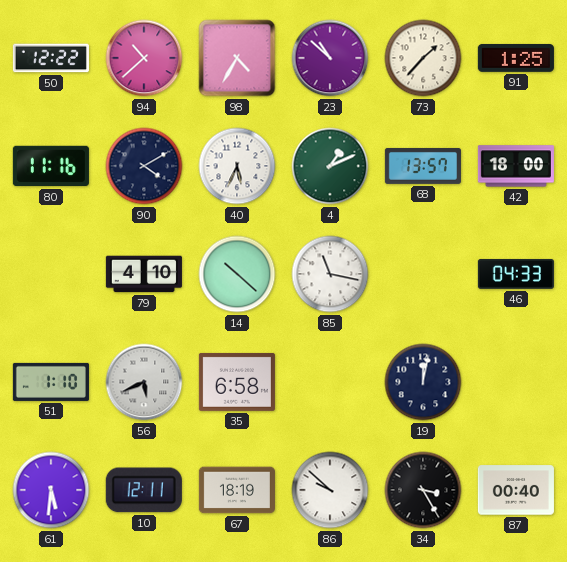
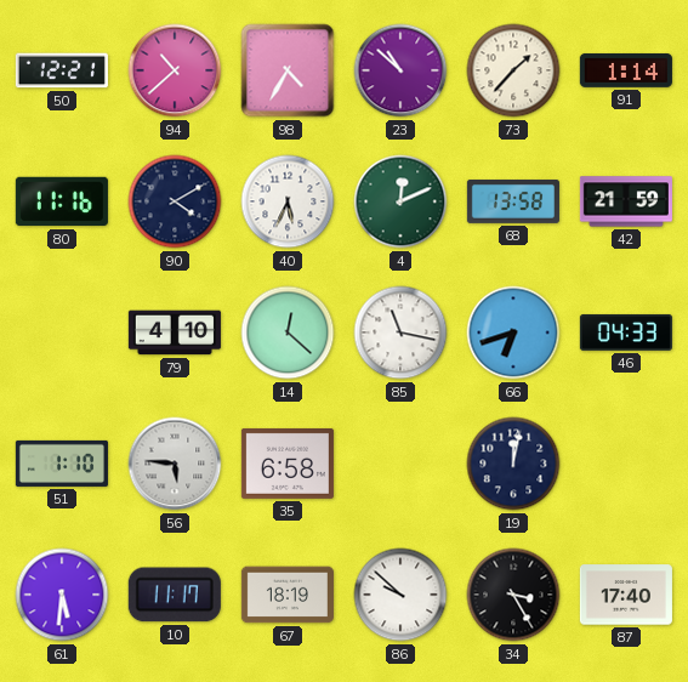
50: 12:22 -> 12:21
91: 1:25 -> 1:14
4: 1:11 -> 12:11
68: 13:57 -> 13:58
42: 18:00 -> 21:59
14: 10:22 -> 12:22
66: none -> 6:42
56: 5:41 -> 5:46
10: 12:11 -> 11:17
87: 00:40 -> 17:40
